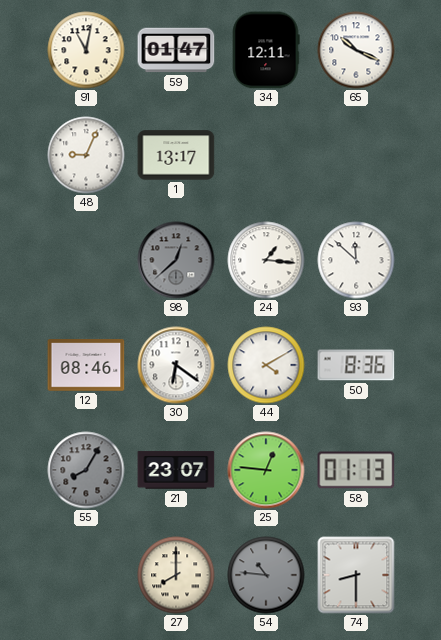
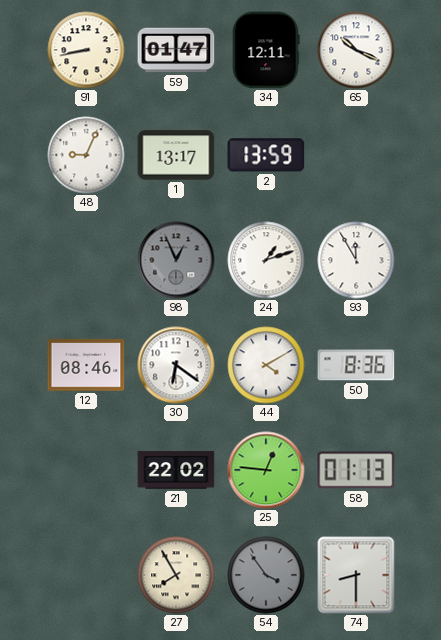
91: 11:02 -> 8:43
2: none -> 13:59
98: 12:38 -> 12:56
24: 1:16 -> 1:12
93: 11:52 -> 11:55
55: 8:05 -> none
21: 23:07 -> 22:02
27: 8:00 -> 7:55
54: 10:46 -> 3:54
